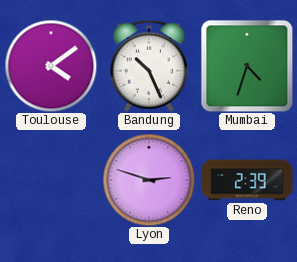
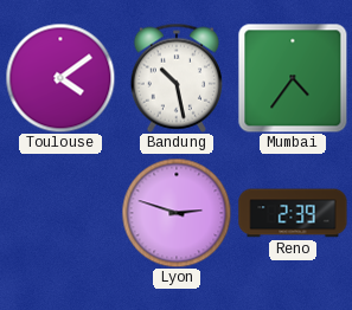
Bandung: 10:26 -> 10:28
Mumbai: 4:33 -> 4:36
